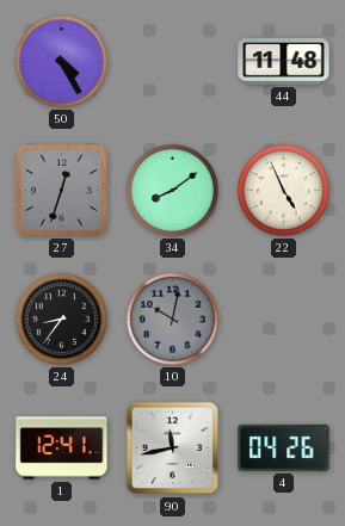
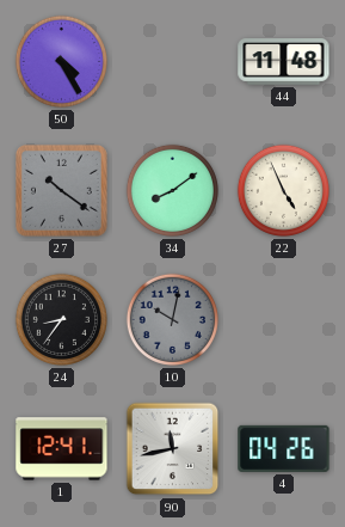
27: 12:33 -> 10:21
